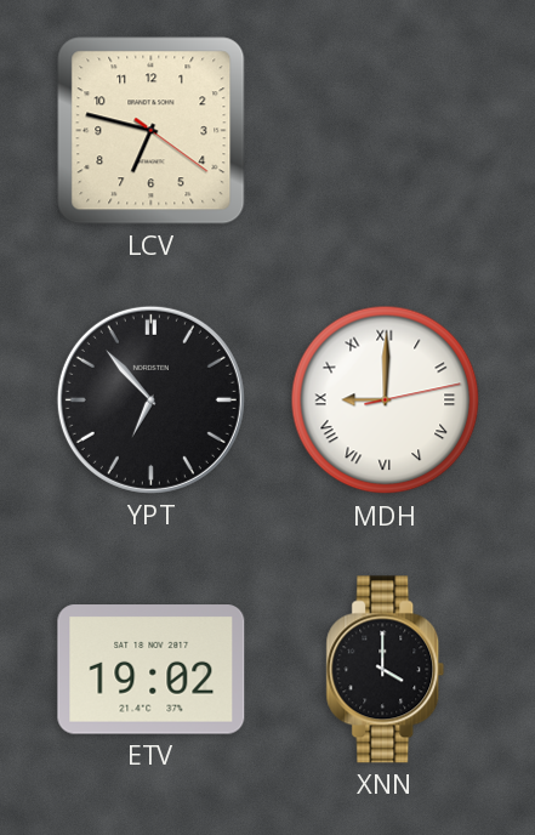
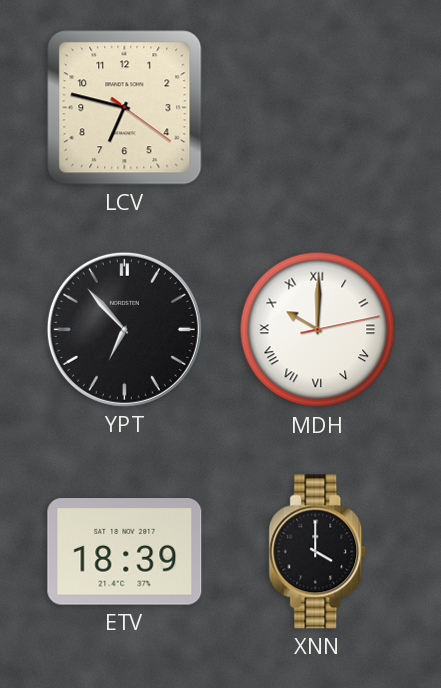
MDH: 9:00 -> 10:00
ETV: 19:02 -> 18:39
